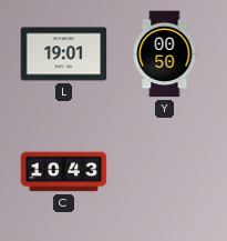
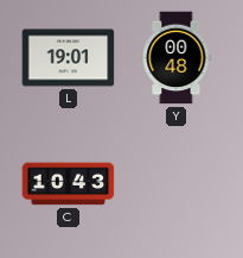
Y: 00:50 -> 00:48
